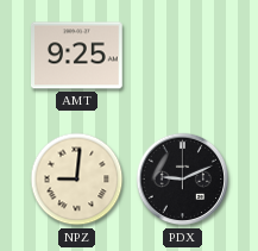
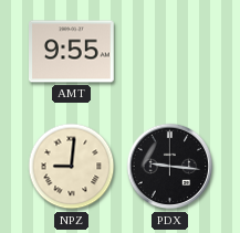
AMT: 9:25 -> 9:55
PDX: 9:11 -> 9:16
